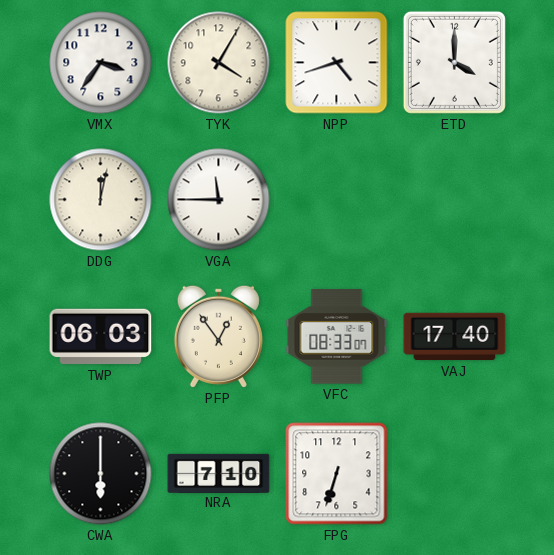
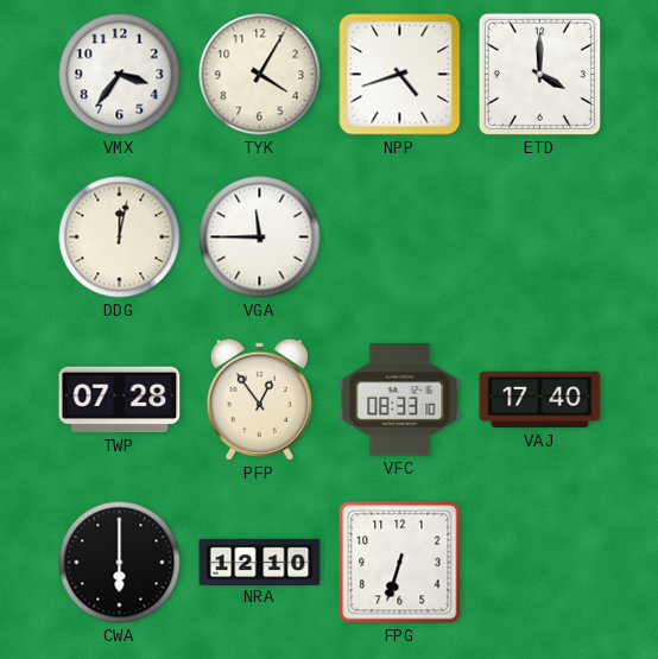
TWP: 06:03 -> 07:28
VFC: 08:33:07 -> 08:33:10
NRA: 7:10 -> 12:10
